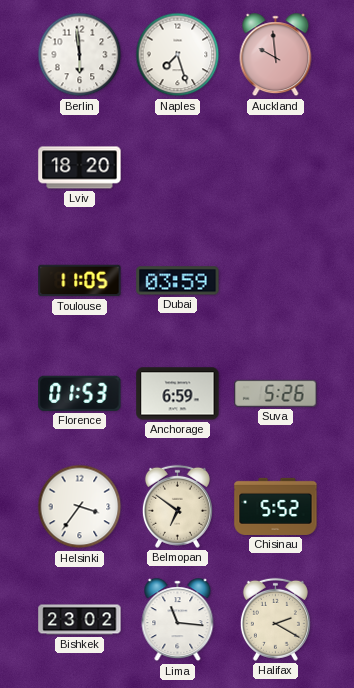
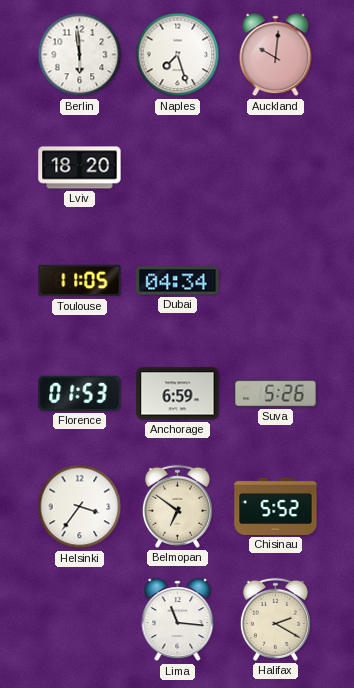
Auckland: 9:59 -> 10:01
Dubai: 03:59 -> 04:34
Bishkek: 23:02 -> none
